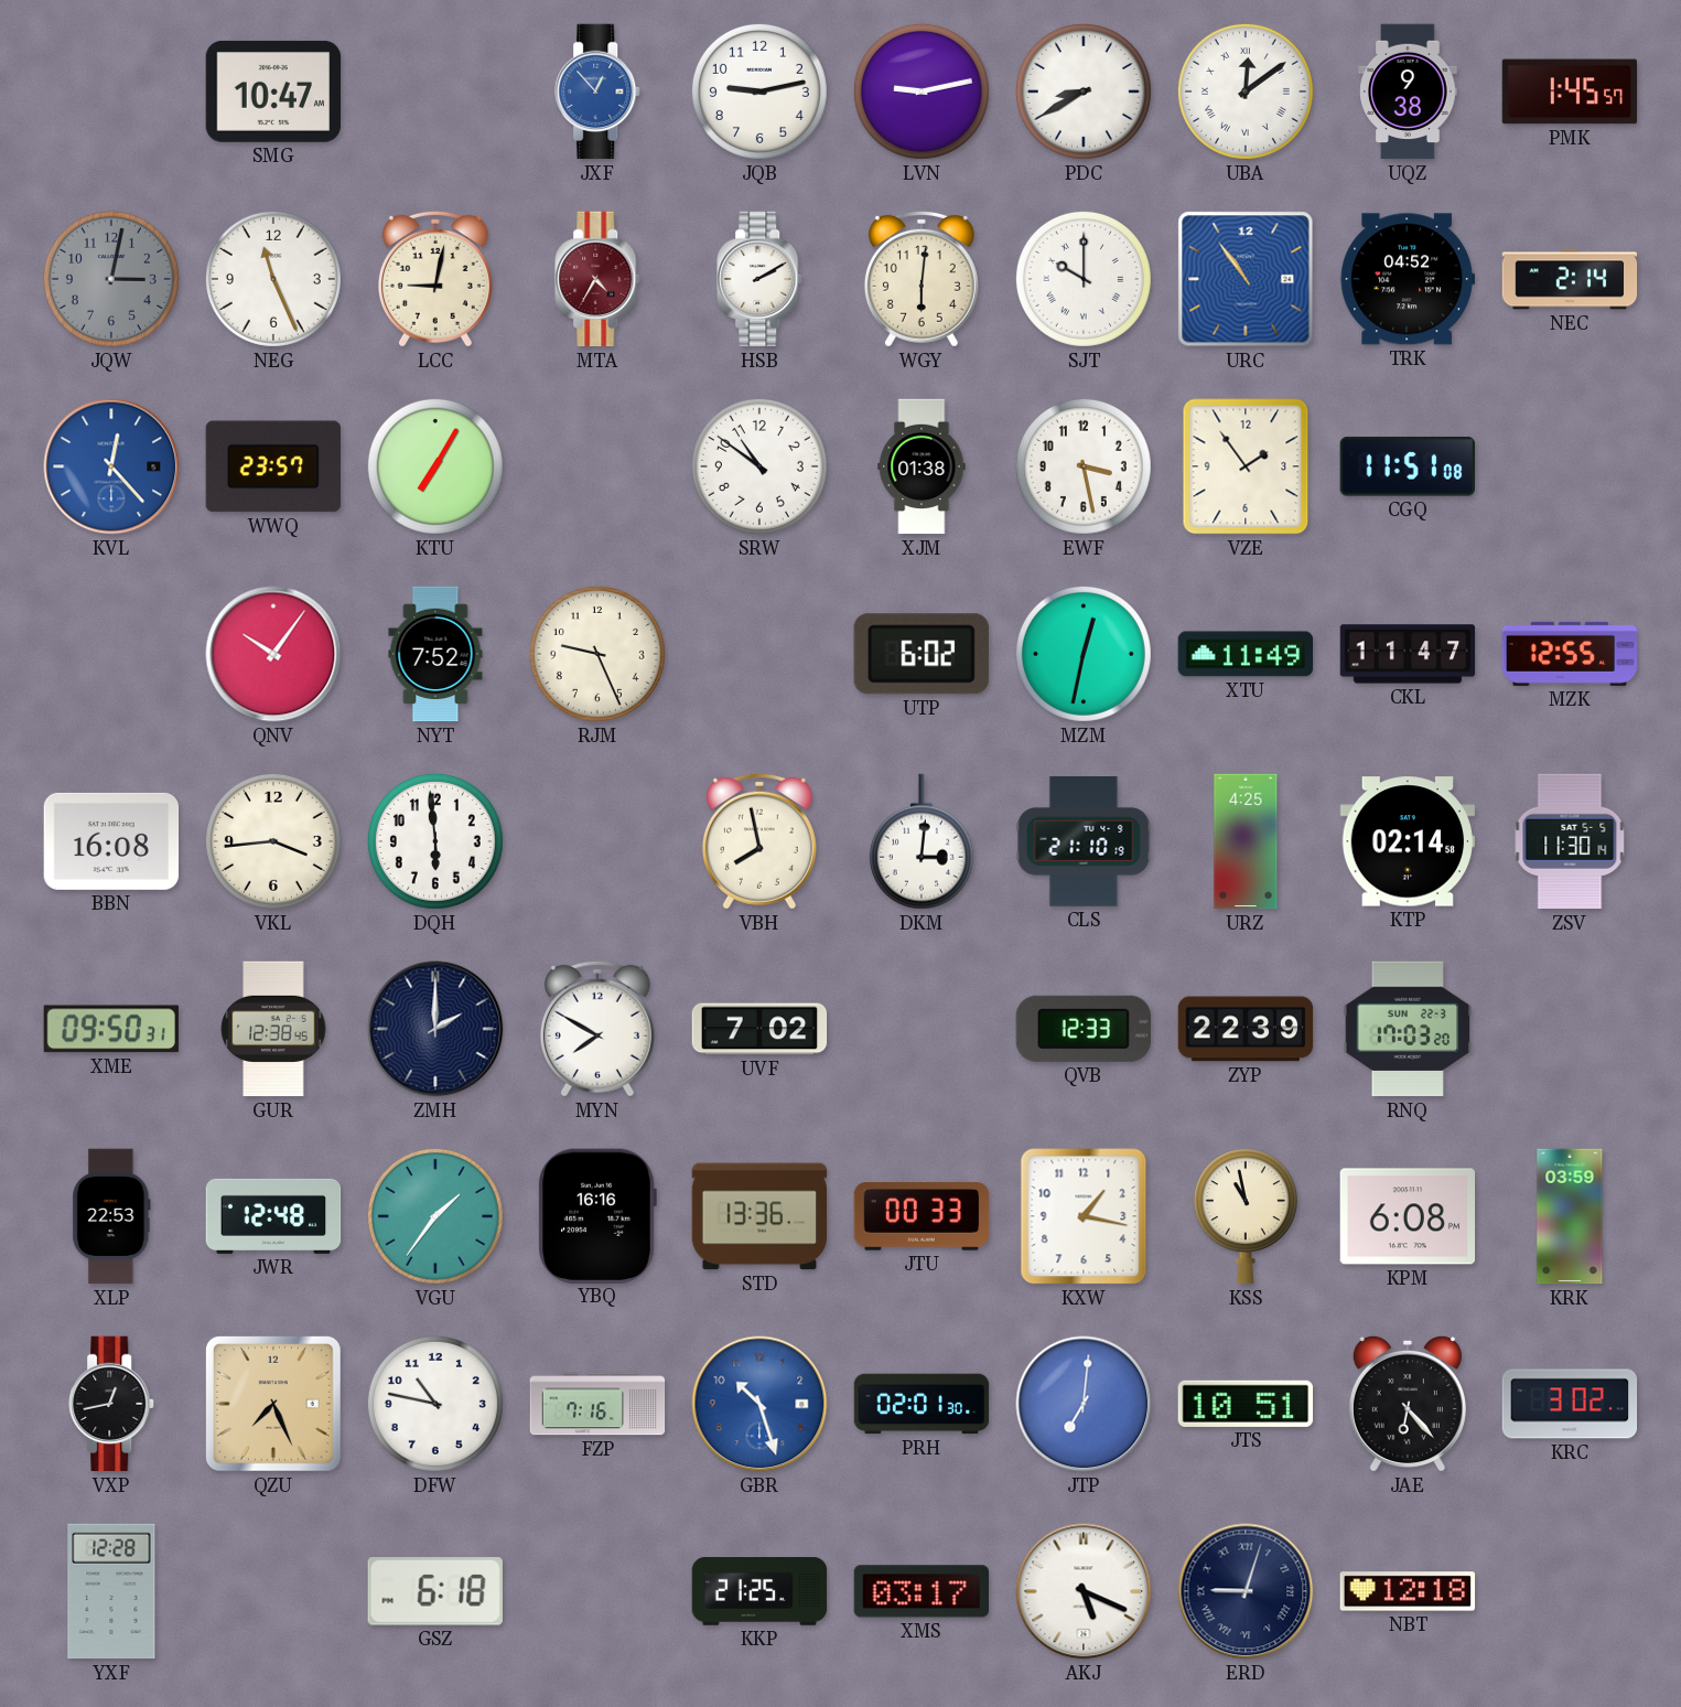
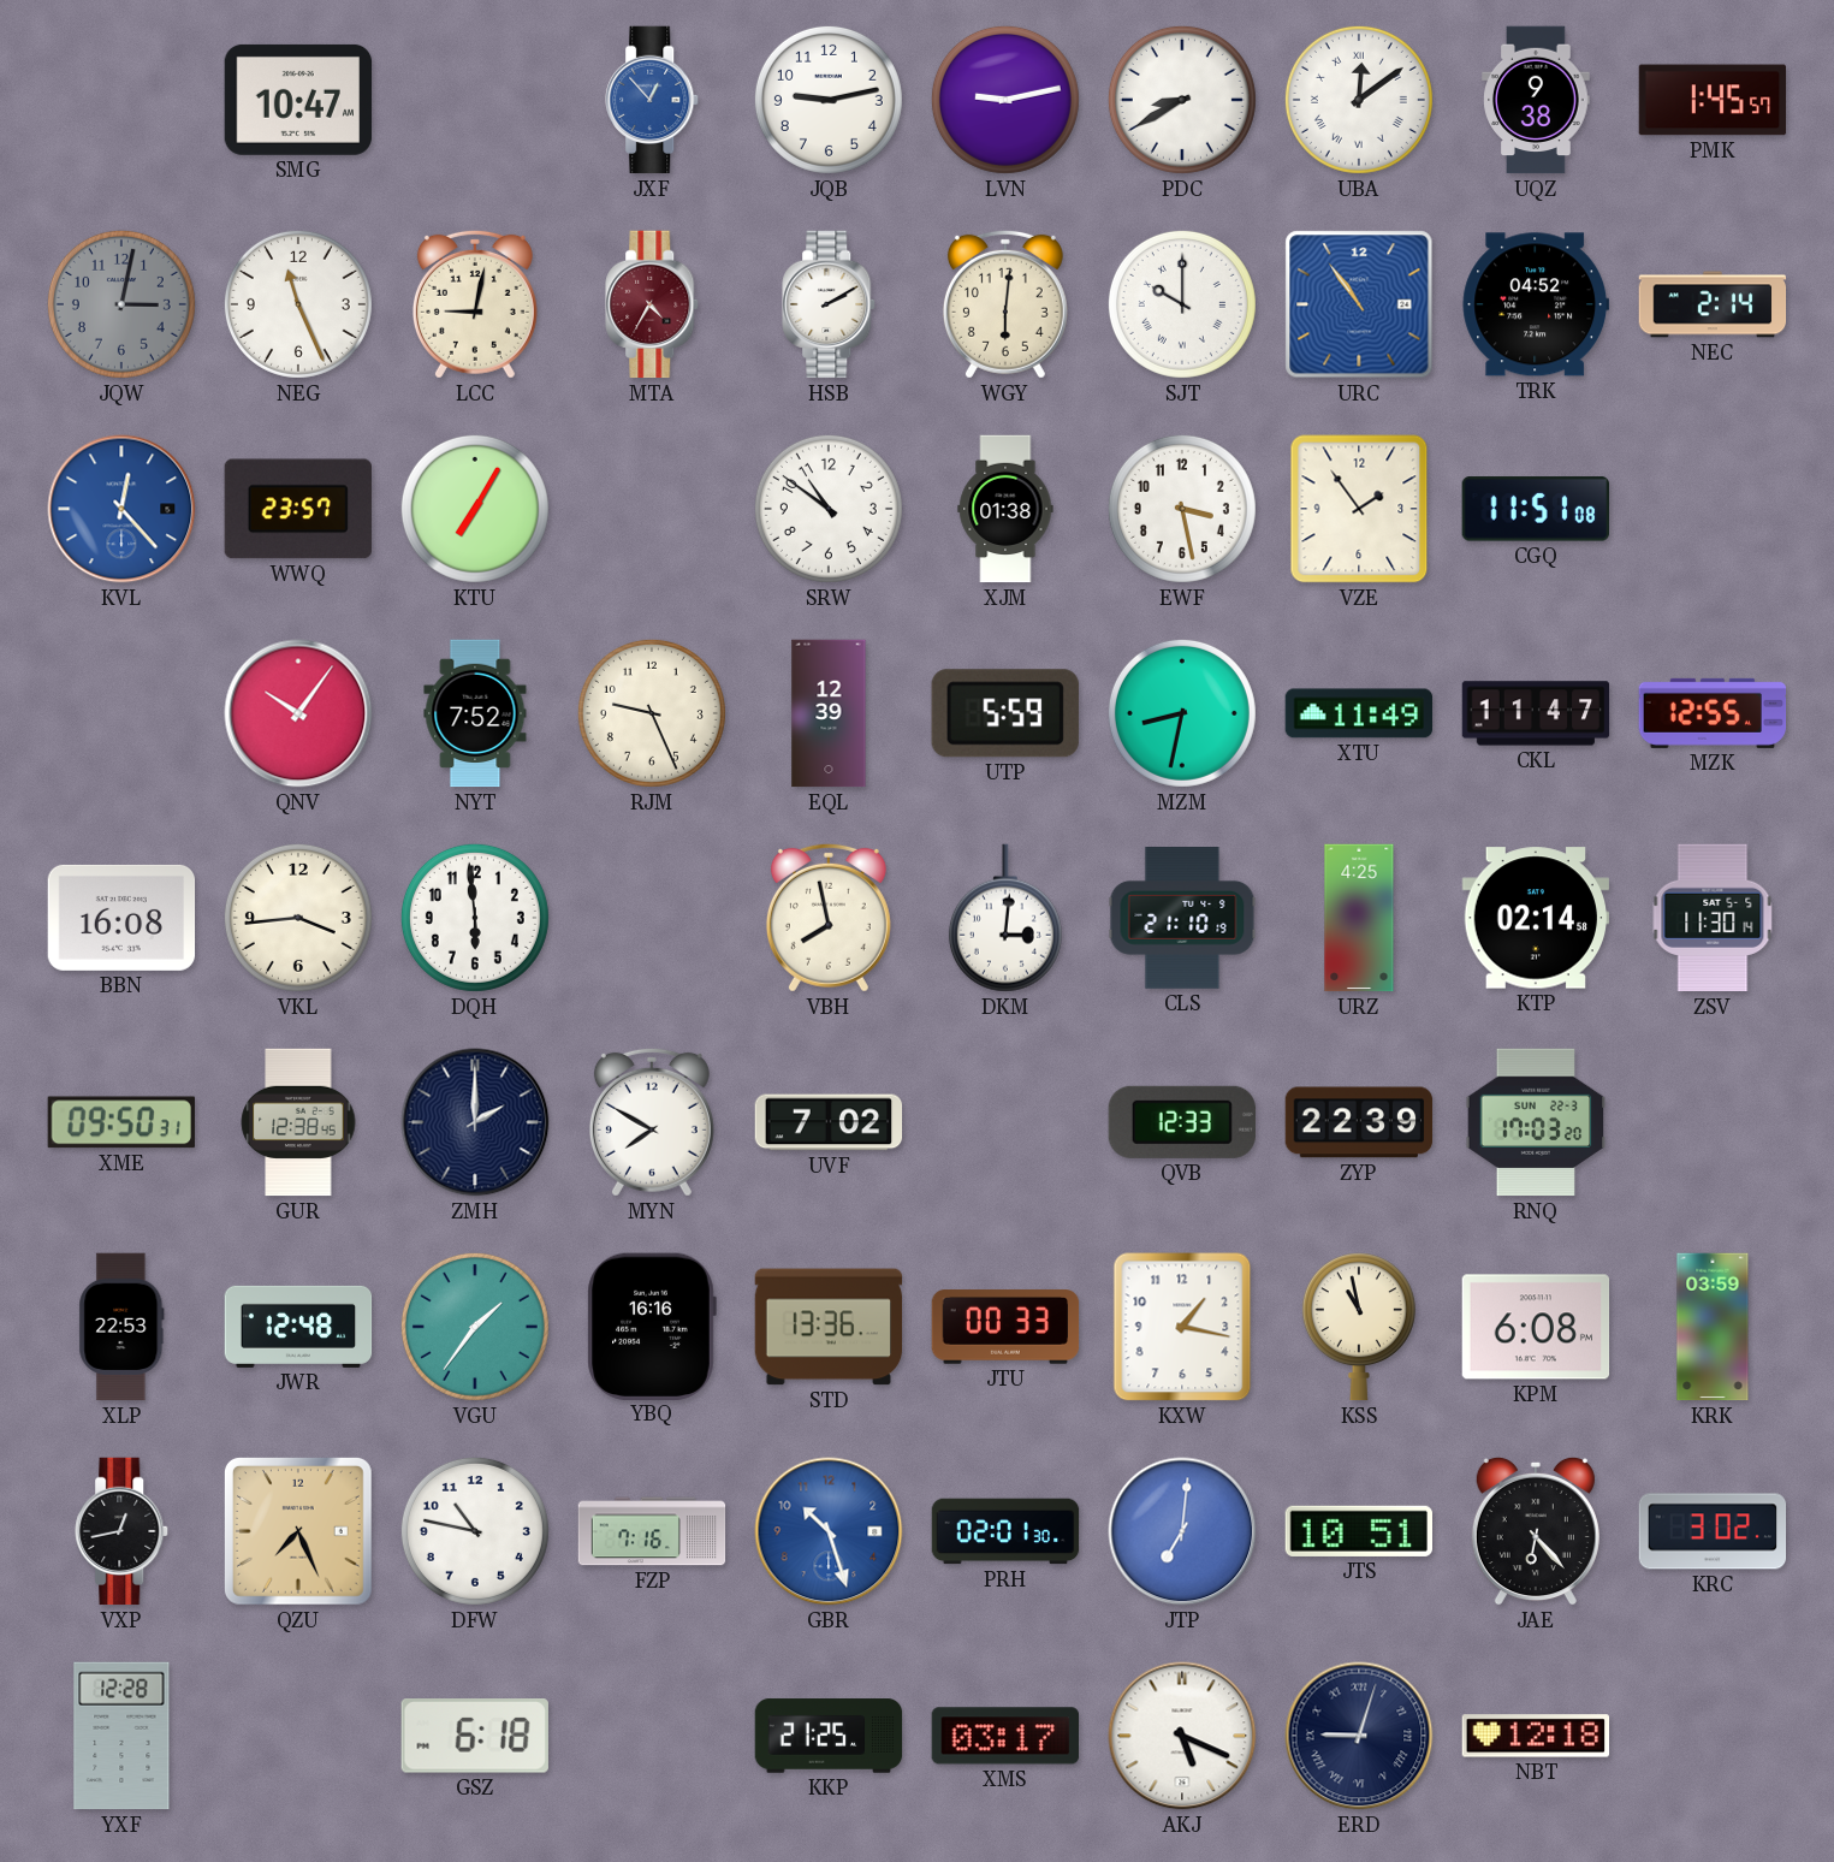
EQL: none -> 12:39
UTP: 6:02 -> 5:59
MZM: 12:32 -> 8:32
